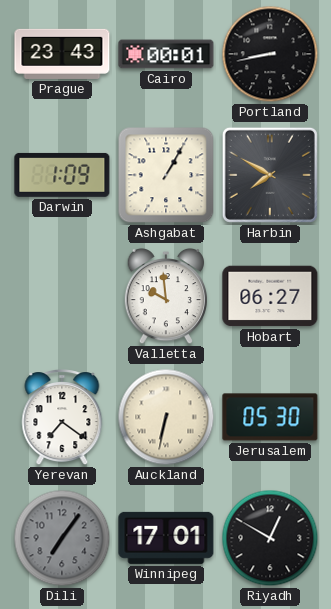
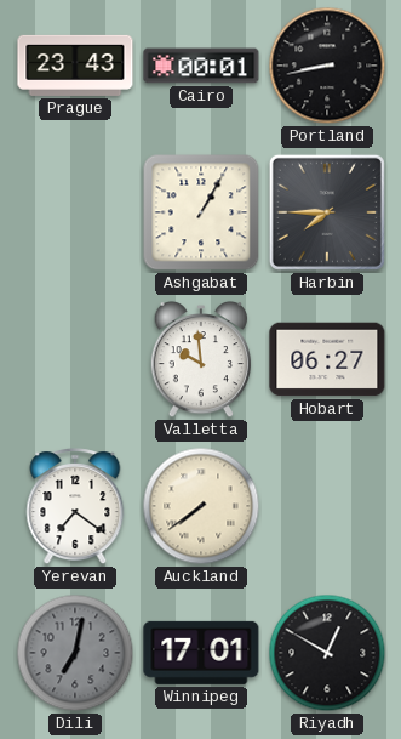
Darwin: 1:09 -> none
Harbin: 7:50 -> 7:45
Auckland: 6:32 -> 7:39
Jerusalem: 05:30 -> none
Dili: 7:06 -> 7:02
